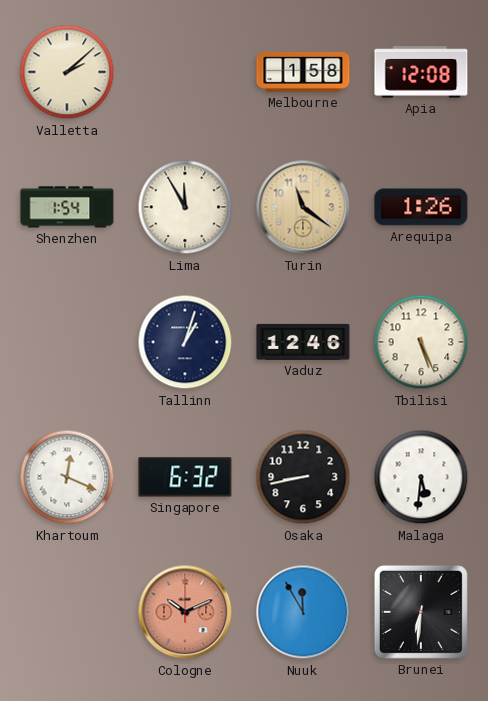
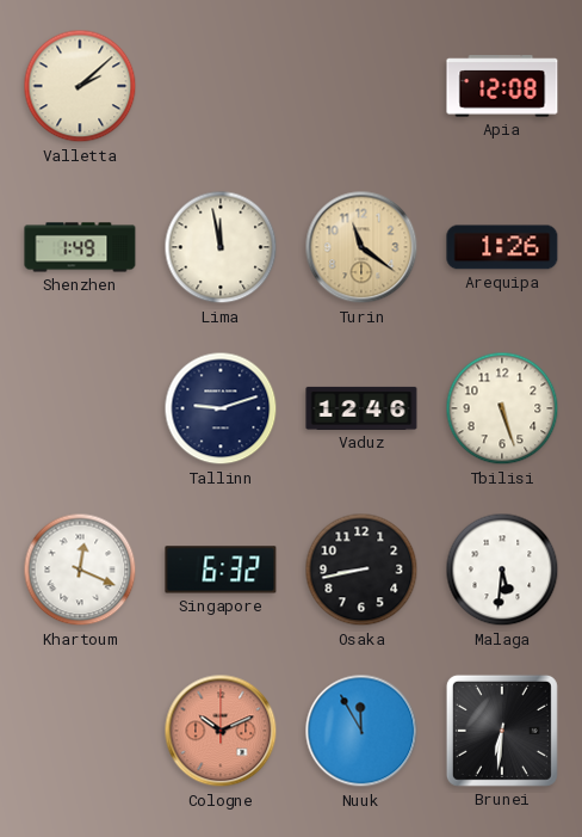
Melbourne: 1:58 -> none
Shenzhen: 1:54 -> 1:49
Lima: 11:55 -> 11:58
Tallinn: 1:03 -> 9:12
Tbilisi: 5:26 -> 5:27
